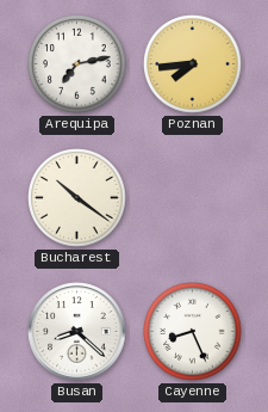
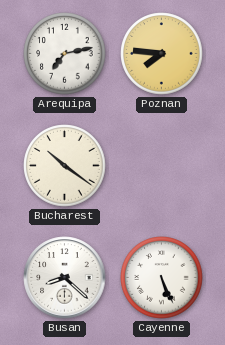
Poznan: 7:44 -> 7:46
Cayenne: 8:26 -> 5:26
